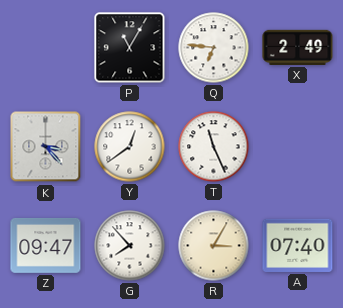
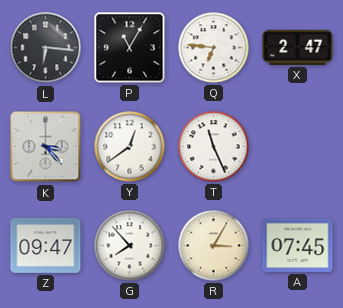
L: none -> 6:16
X: 2:49 -> 2:47
A: 07:40 -> 07:45
